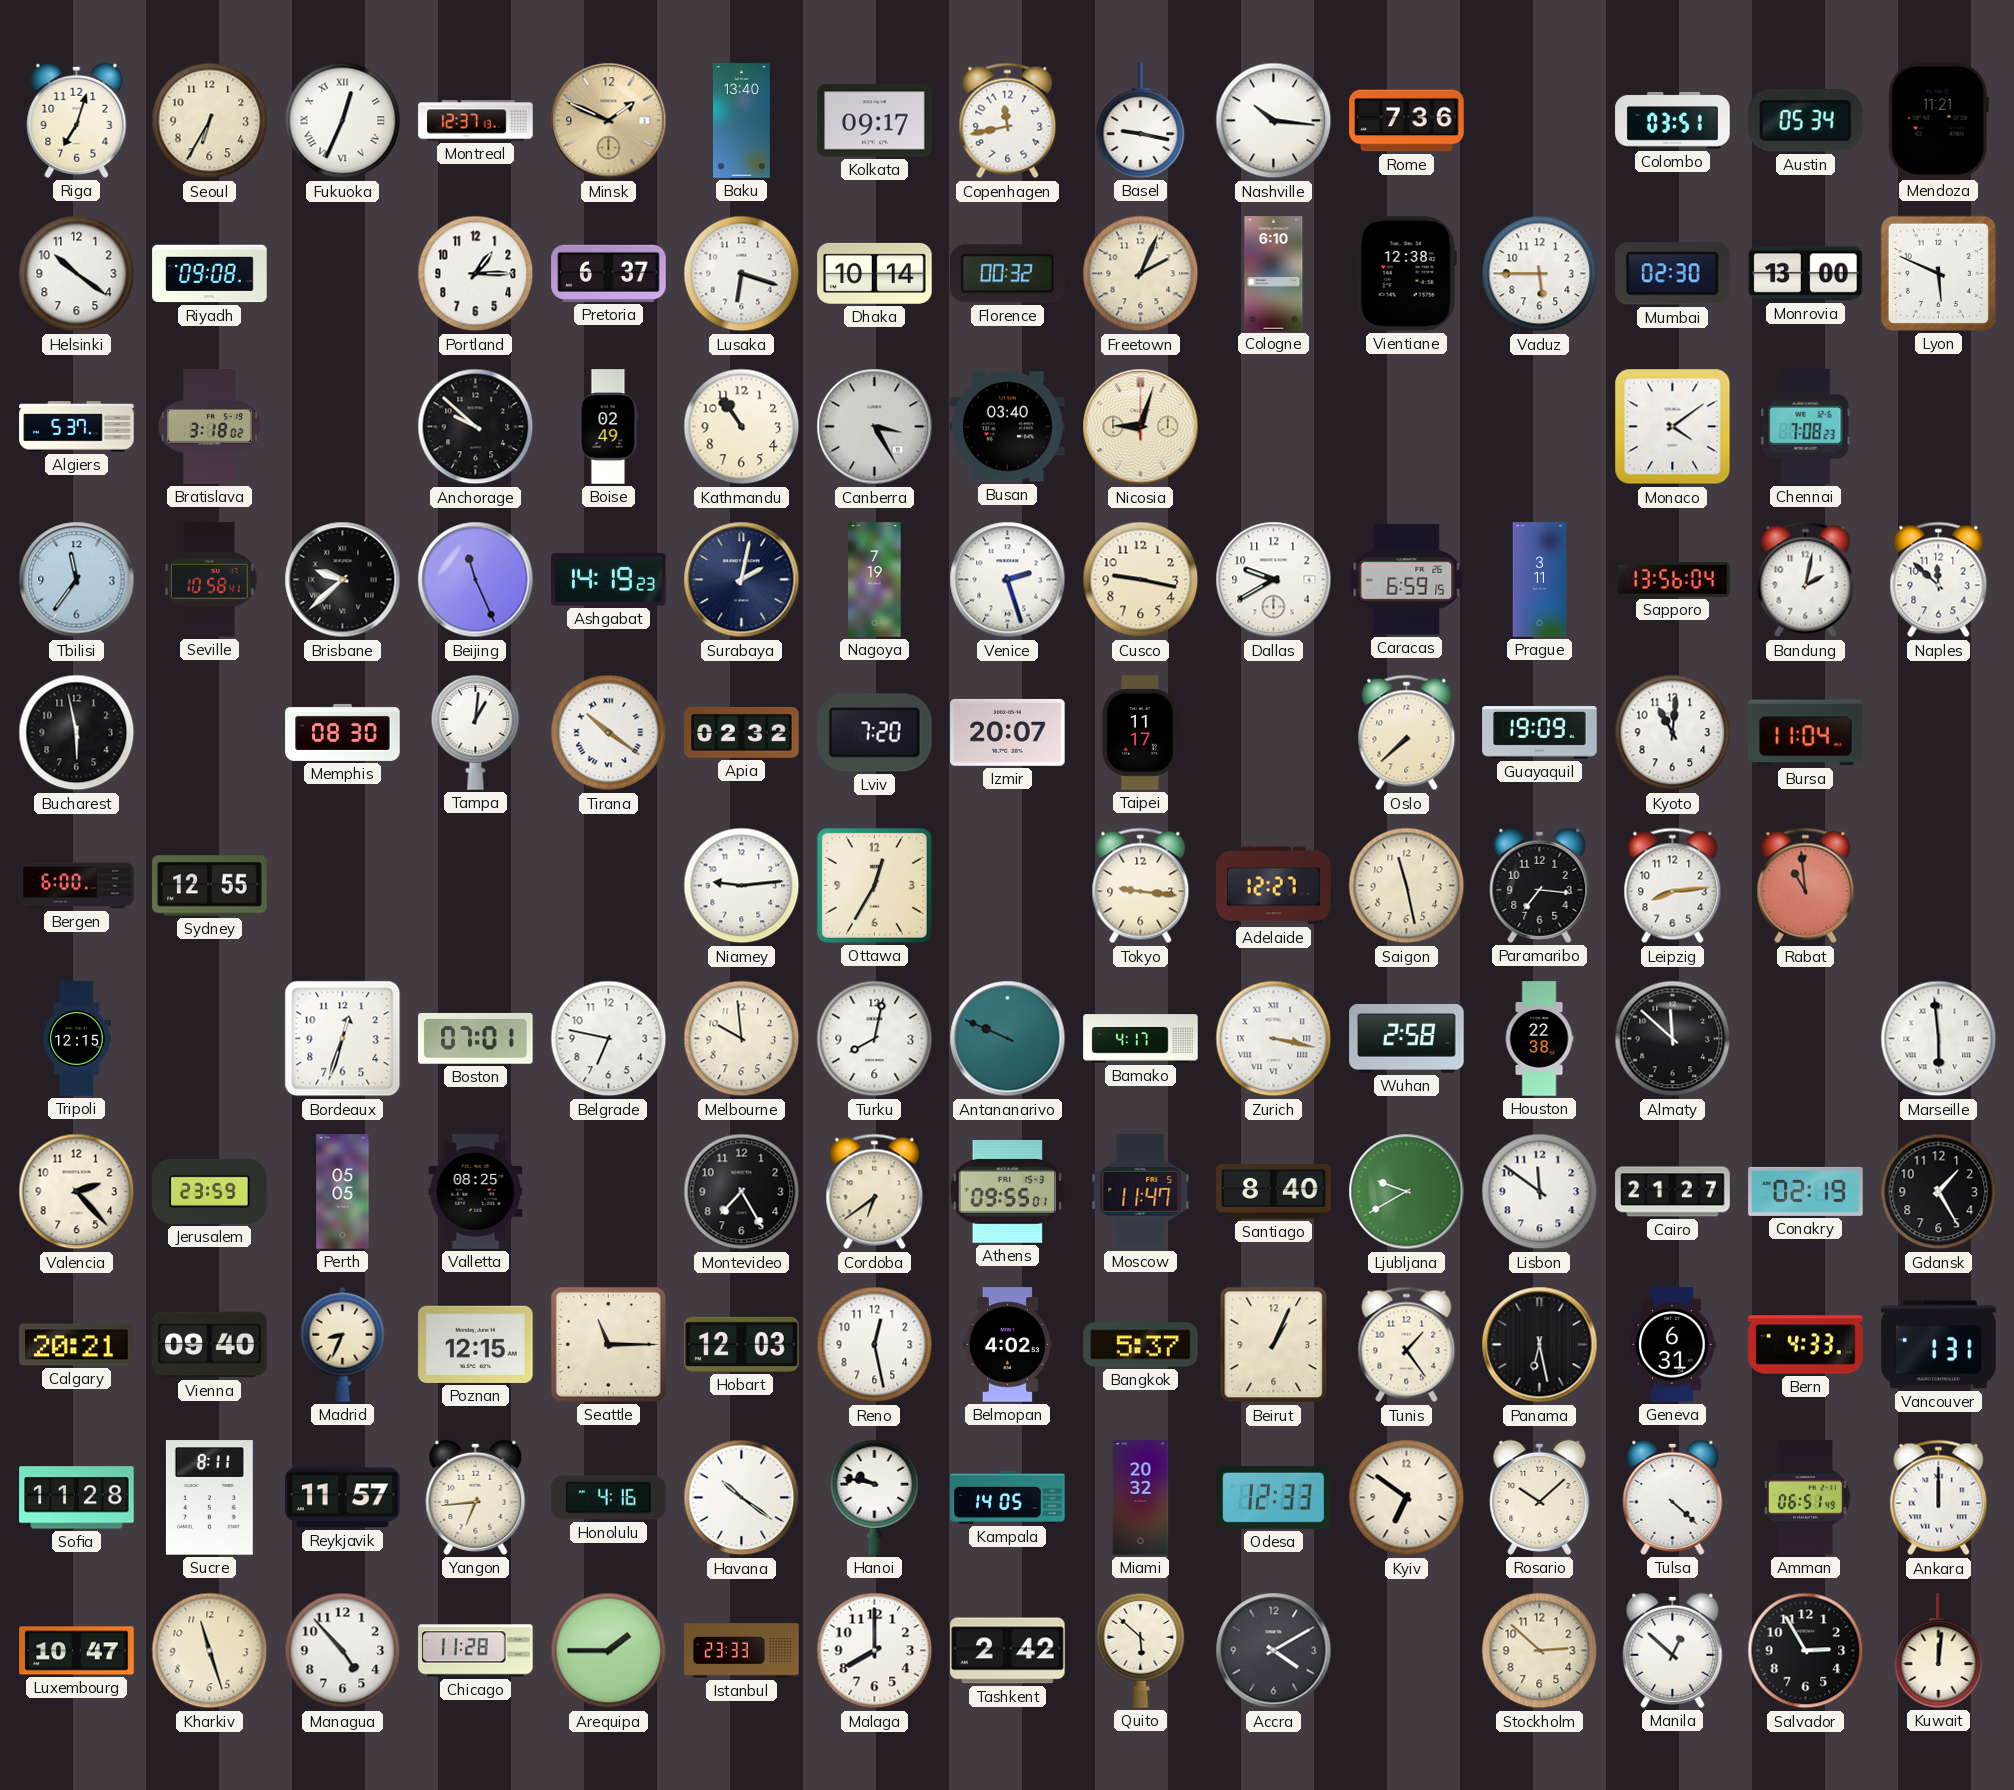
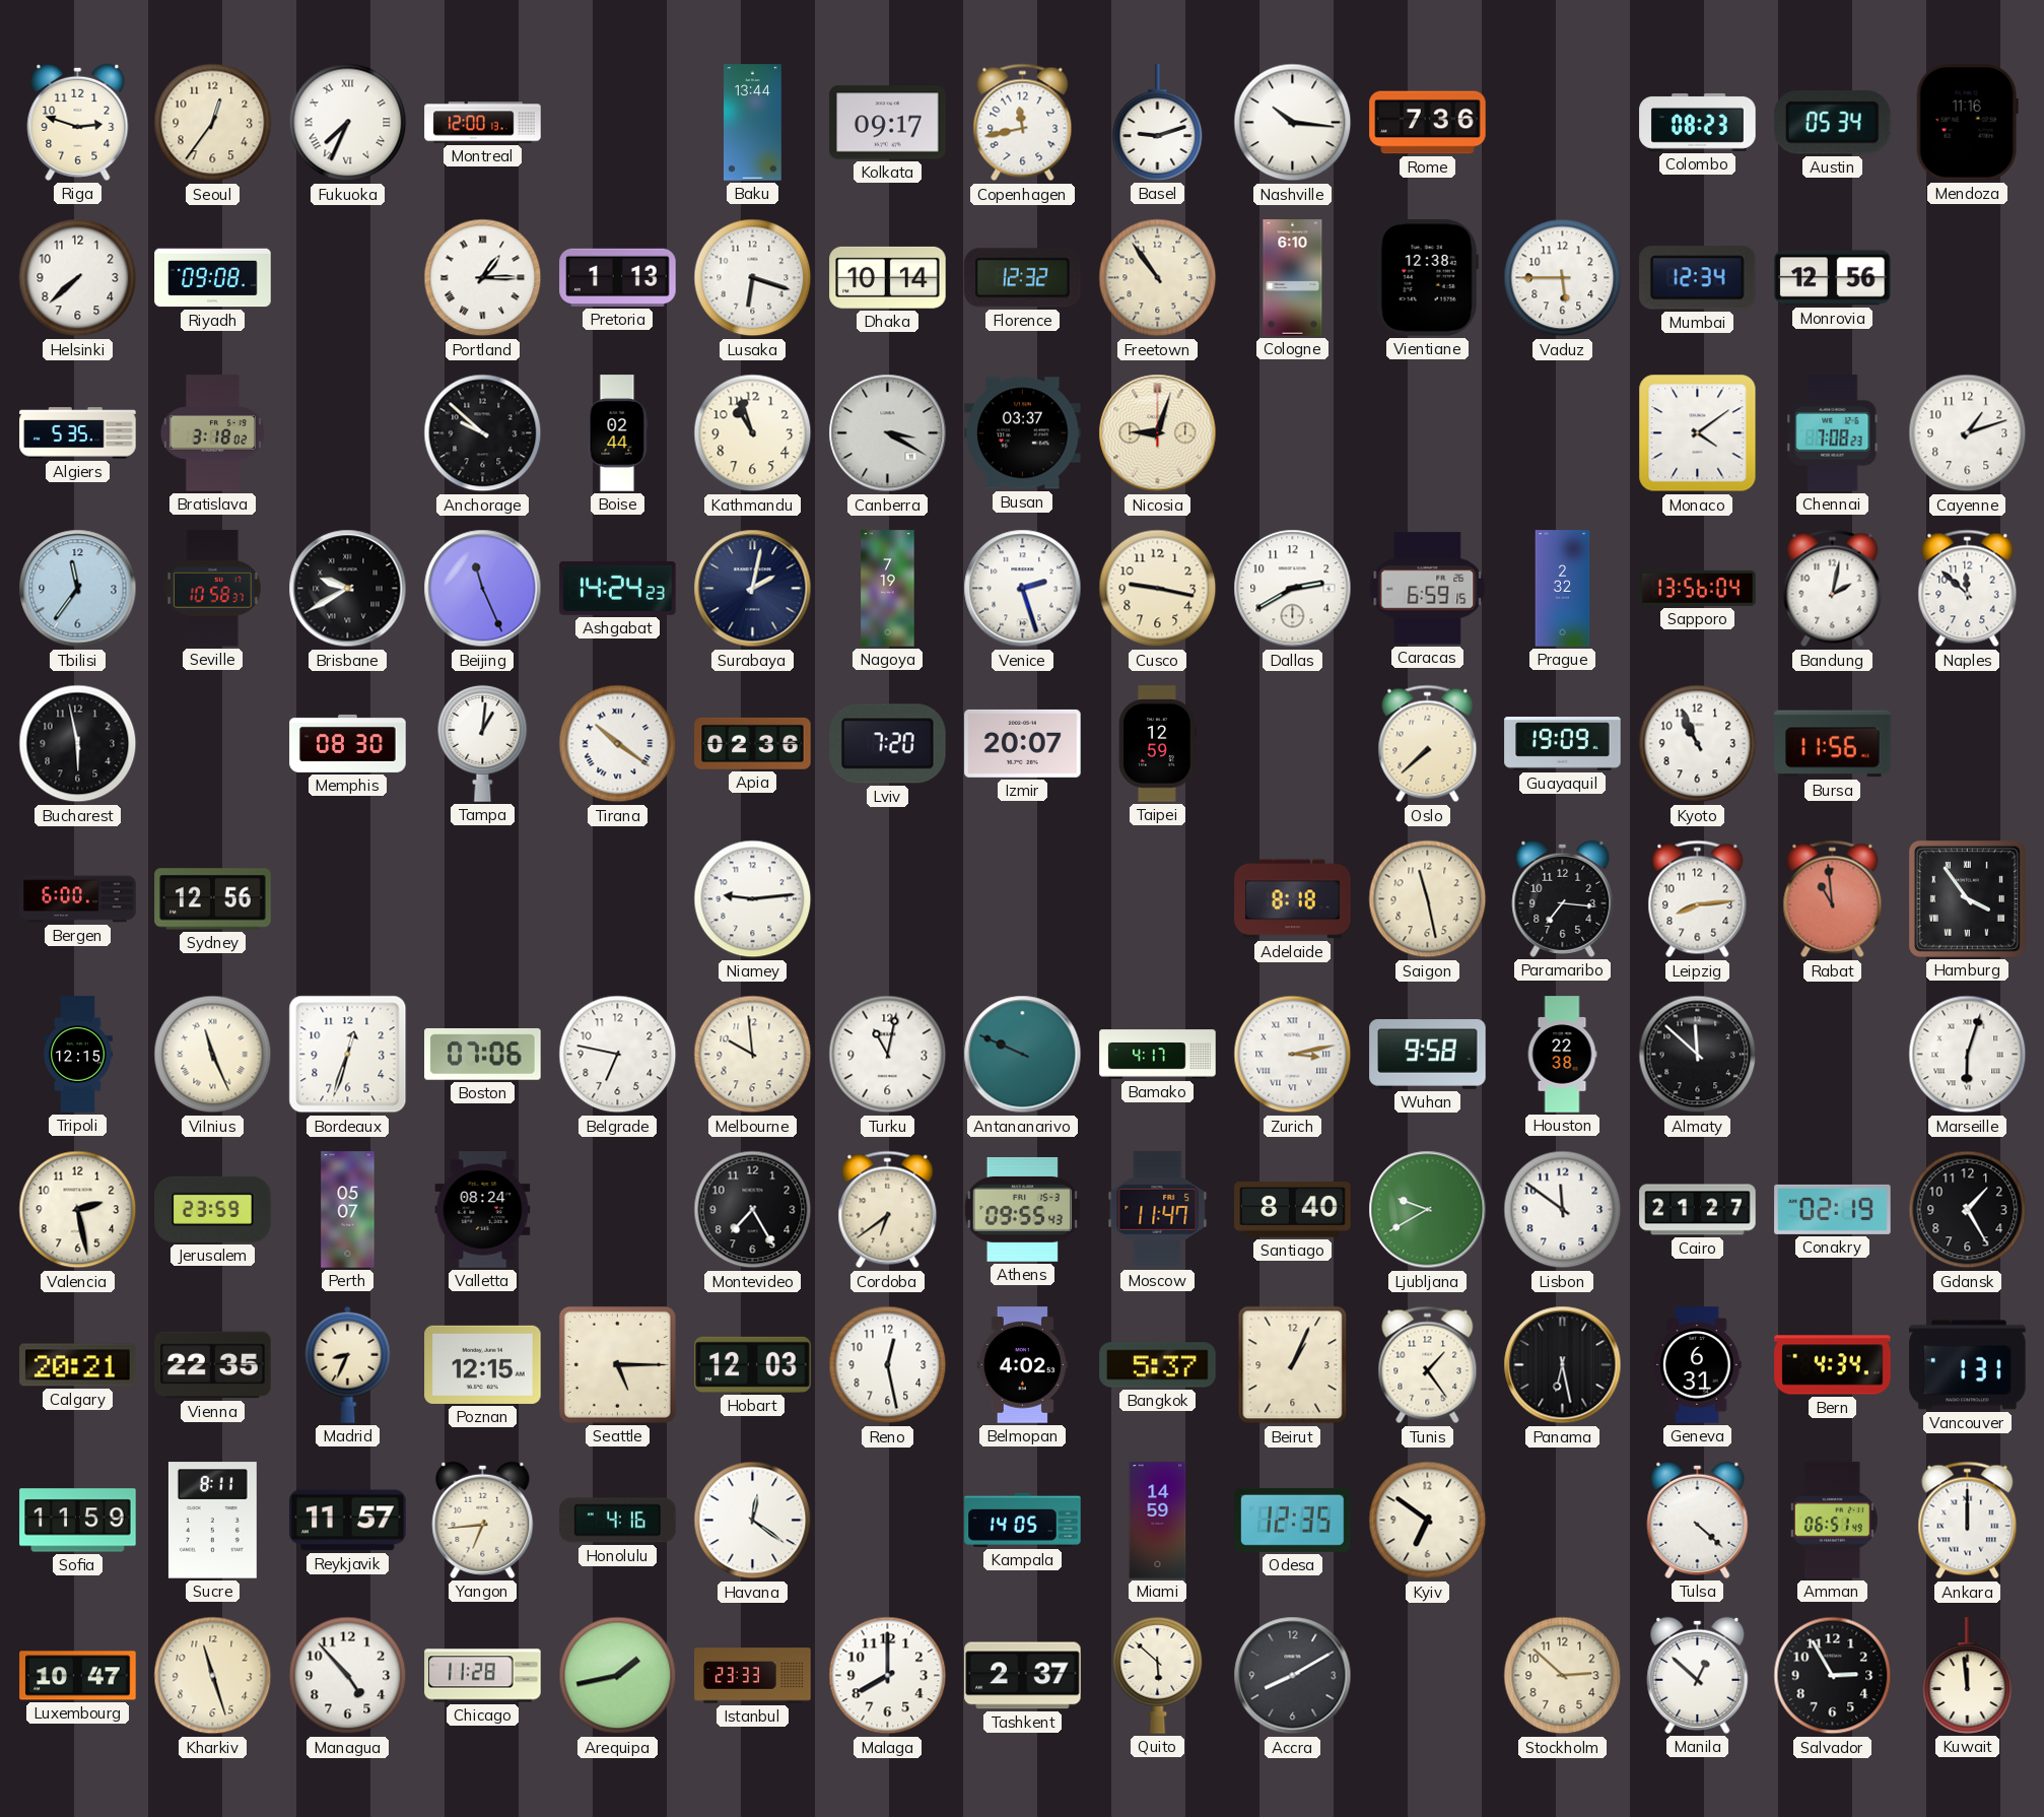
Riga: 7:03 -> 2:48
Seoul: 6:35 -> 12:36
Fukuoka: 12:34 -> 7:34
Montreal: 12:37 -> 12:00
Minsk: 1:49 -> none
Baku: 13:40 -> 13:44
Basel: 9:17 -> 9:12
Colombo: 03:51 -> 08:23
Mendoza: 11:21 -> 11:16
Helsinki: 10:21 -> 7:38
Portland numerals: Arabic -> Roman
Pretoria: 6:37 -> 1:13
Florence: 00:32 -> 12:32
Freetown: 2:04 -> 10:54
Mumbai: 02:30 -> 12:34
Monrovia: 13:00 -> 12:56
Lyon: 5:49 -> none
Algiers: 5:37 -> 5:35
Boise: 02:49 -> 02:44
Kathmandu: 10:54 -> 10:57
Canberra: 3:25 -> 3:20
Busan: 03:40 -> 03:37
Cayenne: none -> 1:12
Seville: 10:58:41 -> 10:58:37
Brisbane: 9:38 -> 9:40
Ashgabat: 14:19 -> 14:24
Dallas: 9:40 -> 2:40
Prague: 3:11 -> 2:32
Apia: 02:32 -> 02:36
Taipei: 11:17 -> 12:59
Kyoto: 11:01 -> 10:56
Bursa: 11:04 -> 11:56
Sydney: 12:55 -> 12:56
Ottawa: 12:35 -> none
Tokyo: 9:16 -> none
Adelaide: 12:27 -> 8:18
Hamburg: none -> 3:54
Vilnius: none -> 11:26
Boston: 07:01 -> 07:06
Turku: 8:02 -> 11:02
Zurich: 3:17 -> 3:13
Wuhan: 2:58 -> 9:58
Marseille: 5:59 -> 6:03
Valencia: 2:23 -> 2:28
Perth: 05:05 -> 05:07
Valletta: 08:25 -> 08:24
Athens: 09:55:01 -> 09:55:43
Vienna: 09:40 -> 22:35
Seattle: 11:15 -> 5:15
Bern: 4:33 -> 4:34
Sofia: 11:28 -> 11:59
Havana: 10:21 -> 12:21
Hanoi: 9:47 -> none
Miami: 20:32 -> 14:59
Odesa: 12:33 -> 12:35
Rosario: 10:08 -> none
Arequipa: 1:45 -> 1:43
Tashkent: 2:42 -> 2:37
Accra: 4:10 -> 8:10
Kuwait: 12:01 -> 11:59
